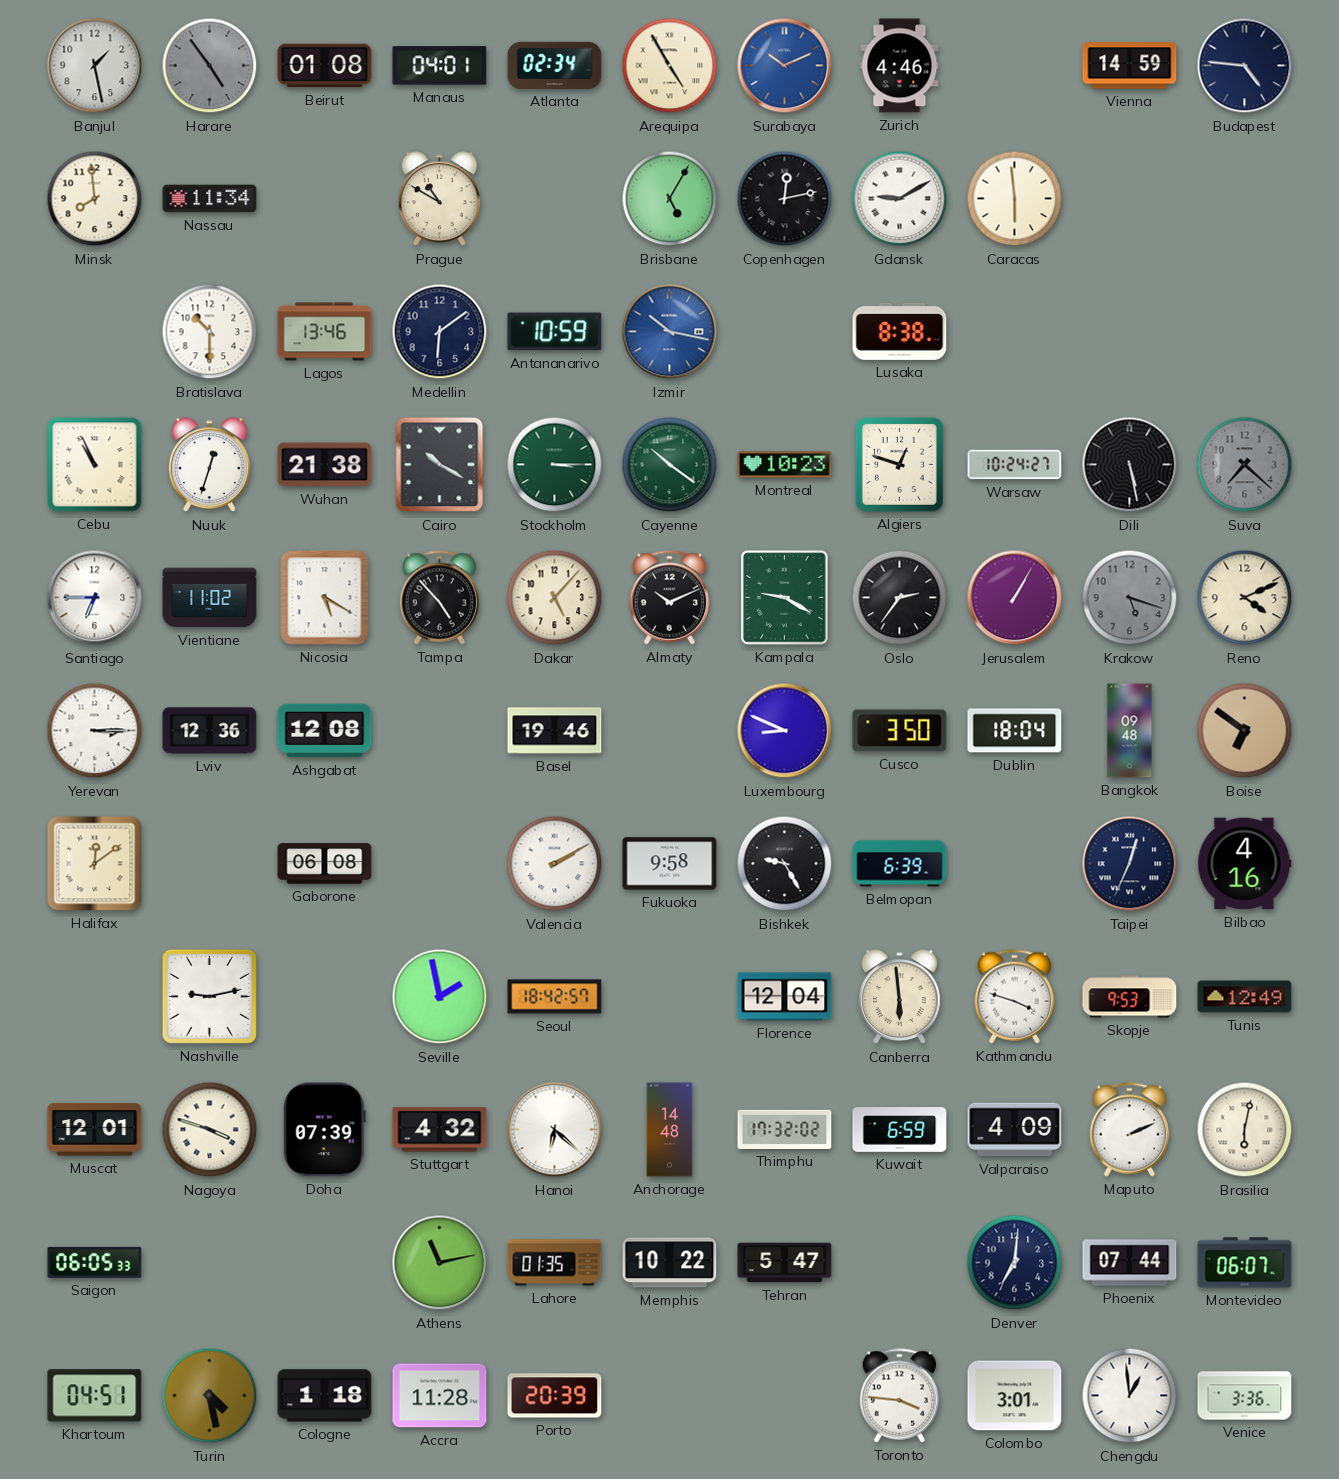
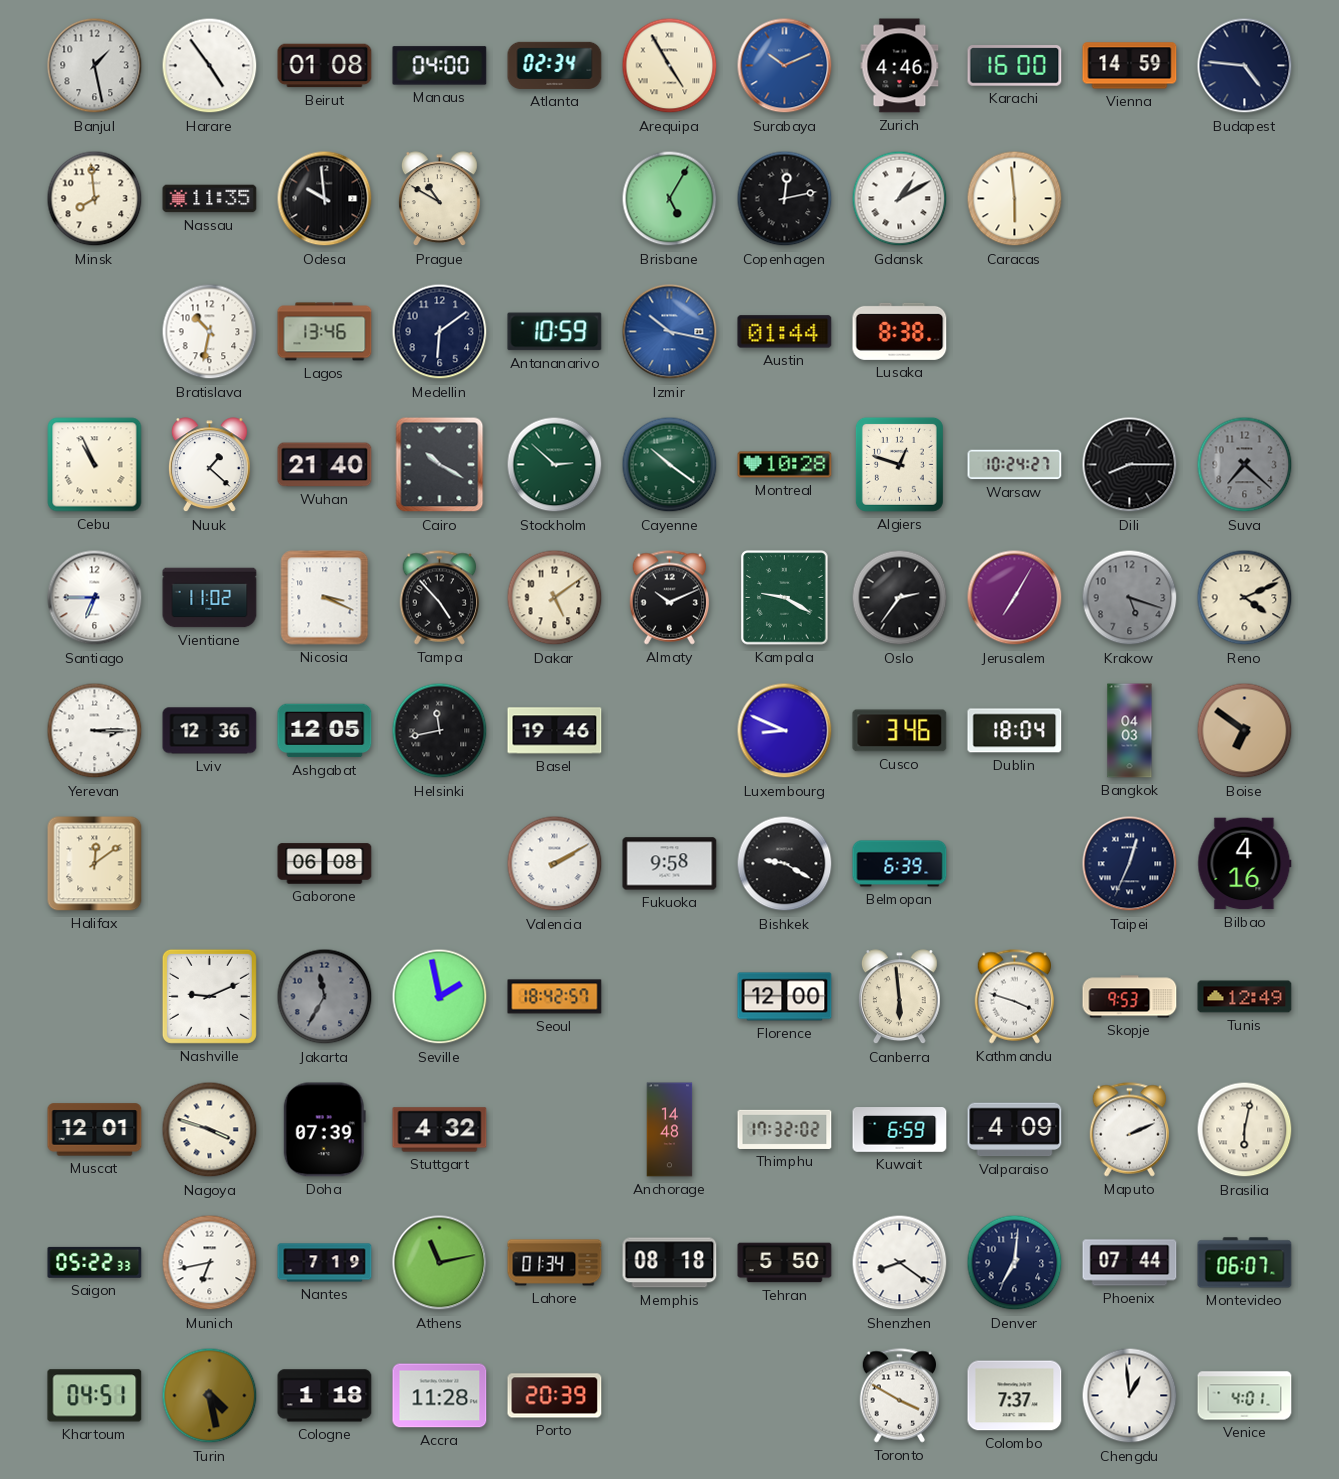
Harare dial: grey -> white
Manaus: 04:01 -> 04:00
Karachi: none -> 16:00
Nassau: 11:34 -> 11:35
Odesa: none -> 9:59
Gdansk: 9:10 -> 1:10
Bratislava: 10:30 -> 10:32
Austin: none -> 01:44
Nuuk: 12:33 -> 1:22
Wuhan: 21:38 -> 21:40
Stockholm: 3:15 -> 2:52
Montreal: 10:23 -> 10:28
Dili: 5:28 -> 8:15
Nicosia: 5:20 -> 3:19
Dakar: 5:07 -> 5:09
Jerusalem: 1:05 -> 7:05
Ashgabat: 12:08 -> 12:05
Helsinki: none -> 11:43
Cusco: 3:50 -> 3:46
Bangkok: 09:48 -> 04:03
Bishkek: 9:25 -> 9:20
Nashville: 9:13 -> 9:11
Jakarta: none -> 11:35
Florence: 12:04 -> 12:00
Hanoi: 6:22 -> none
Saigon: 06:05 -> 05:22
Munich: none -> 6:43
Nantes: none -> 7:19
Lahore: 01:35 -> 01:34
Memphis: 10:22 -> 08:18
Tehran: 5:47 -> 5:50
Shenzhen: none -> 8:21
Toronto: 3:46 -> 3:50
Colombo: 3:01 -> 7:37
Venice: 3:36 -> 4:01
